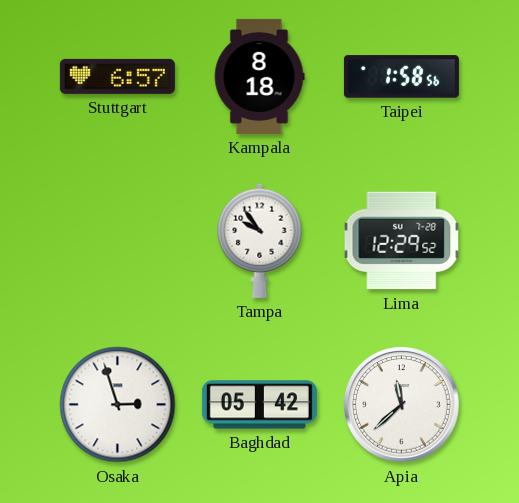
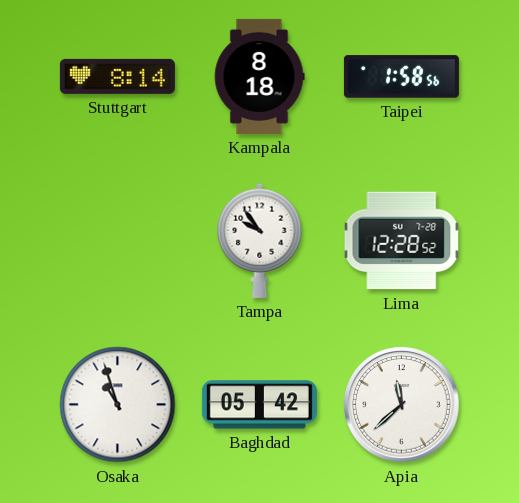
Stuttgart: 6:57 -> 8:14
Lima: 12:29 -> 12:28
Osaka: 2:57 -> 10:57
